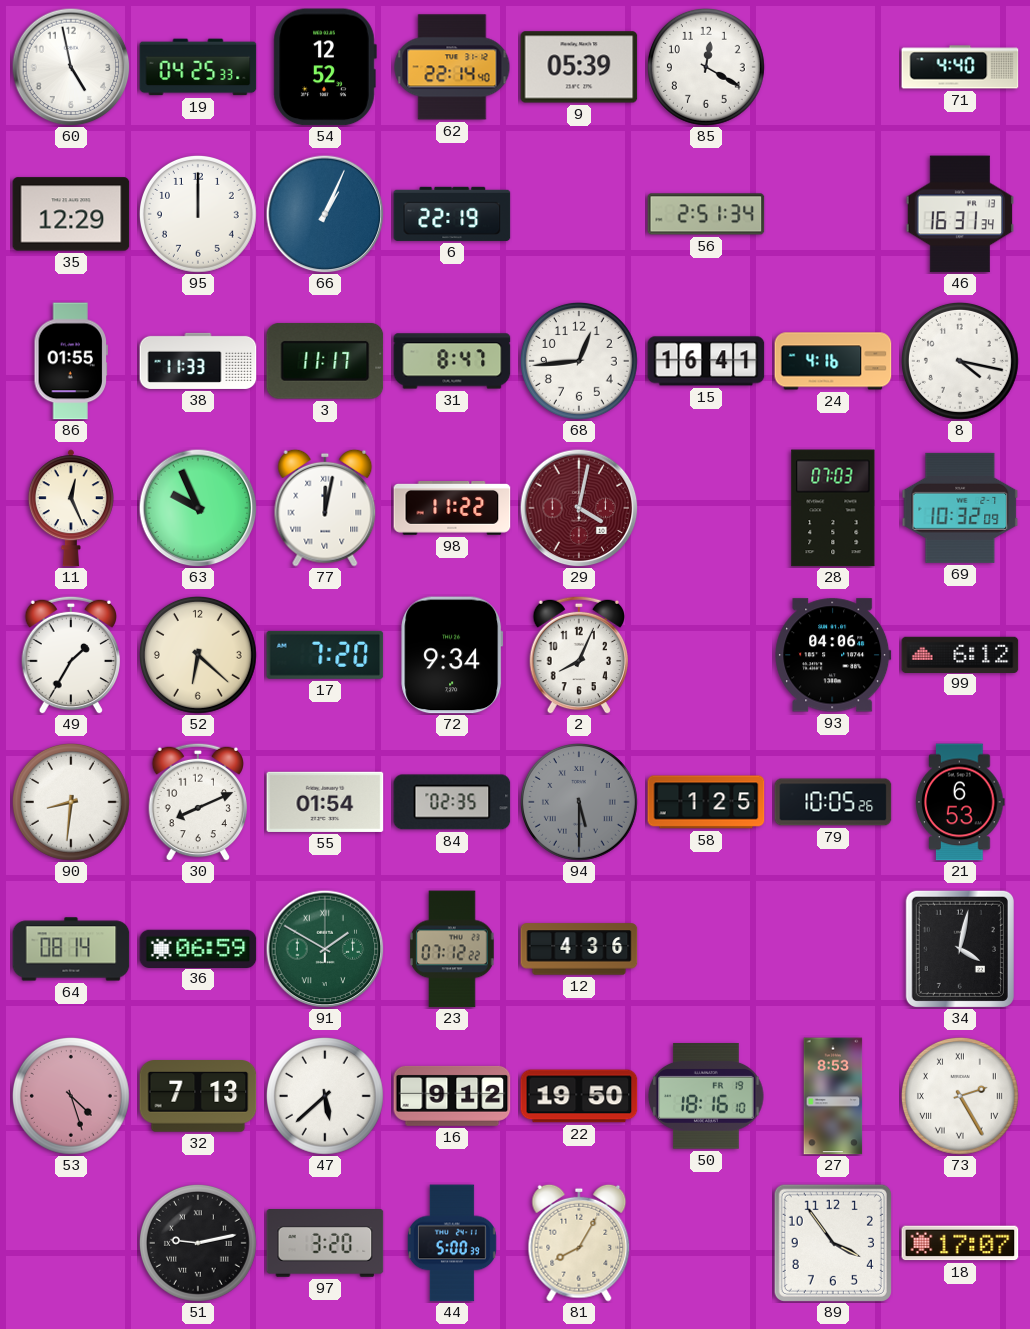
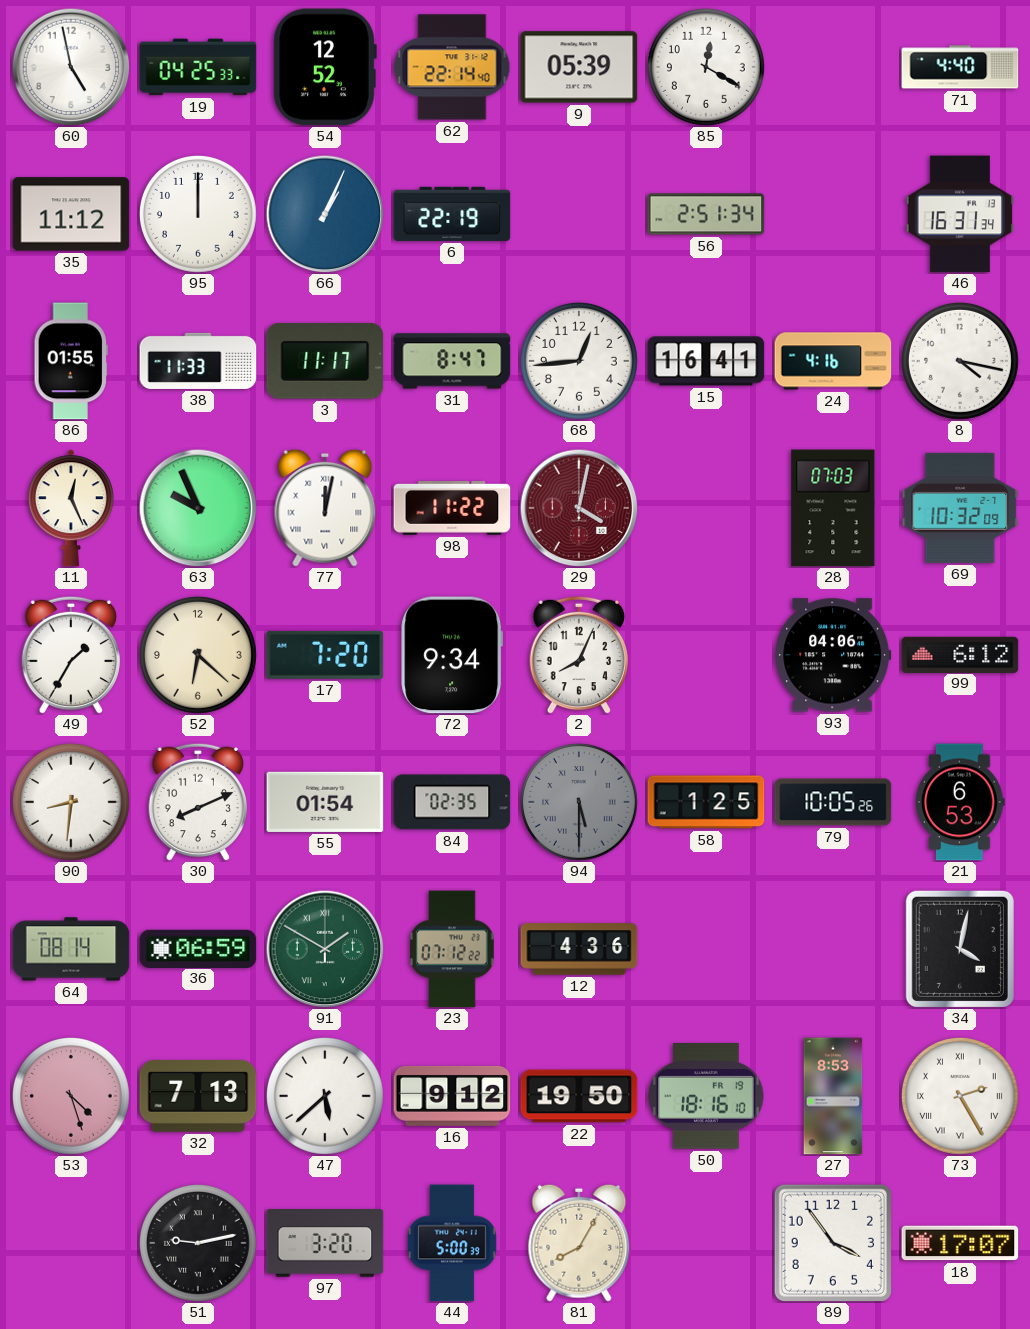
35: 12:29 -> 11:12
